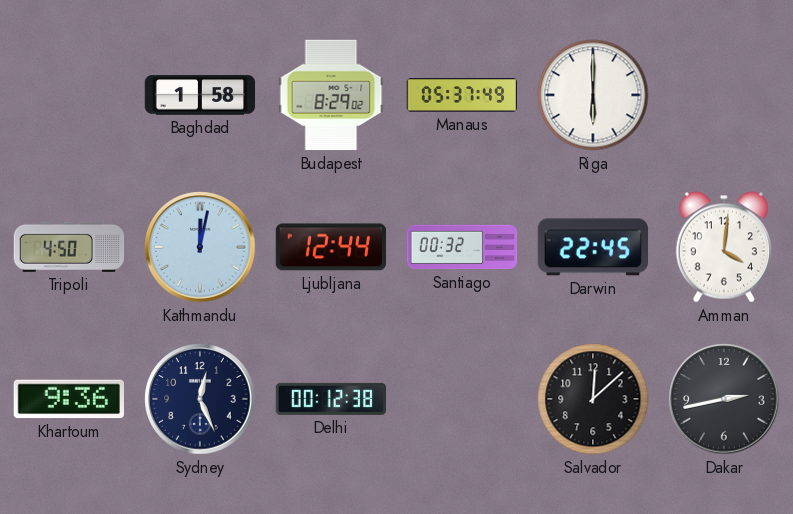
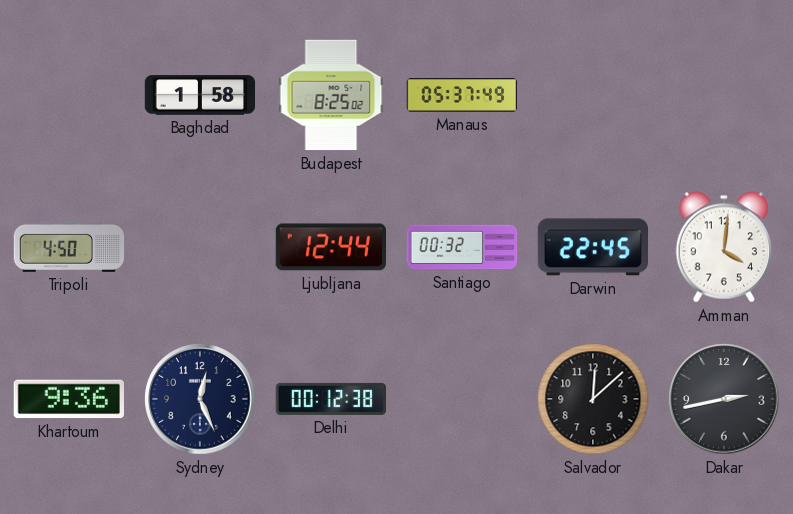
Budapest: 8:29 -> 8:25
Riga: 6:00 -> none
Kathmandu: 12:02 -> none
